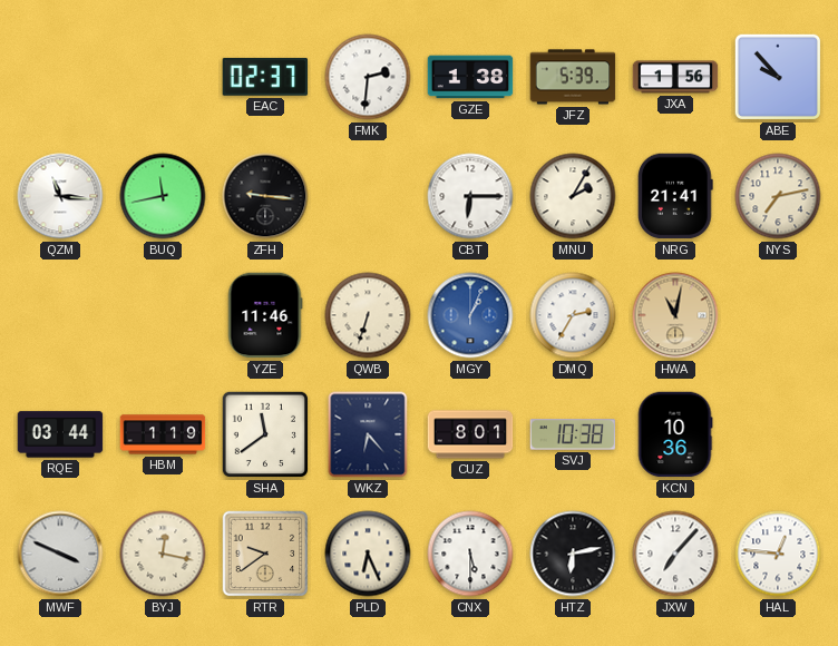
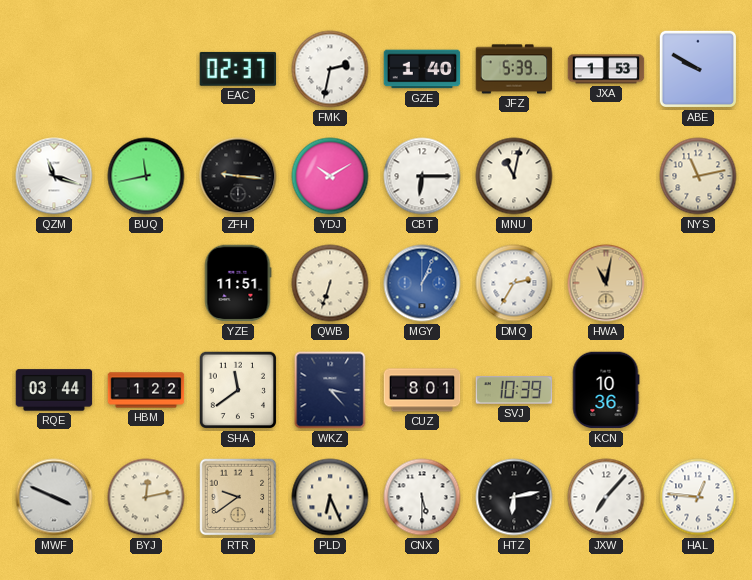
FMK: 2:31 -> 2:32
GZE: 1:38 -> 1:40
JXA: 1:56 -> 1:53
ABE: 9:53 -> 9:50
QZM: 11:16 -> 11:18
YDJ: none -> 10:10
MNU: 2:05 -> 11:02
NRG: 21:41 -> none
NYS: 7:13 -> 11:13
YZE: 11:46 -> 11:51
HBM: 1:19 -> 1:22
WKZ: 6:23 -> 3:23
SVJ: 10:38 -> 10:39
BYJ: 12:17 -> 12:13
